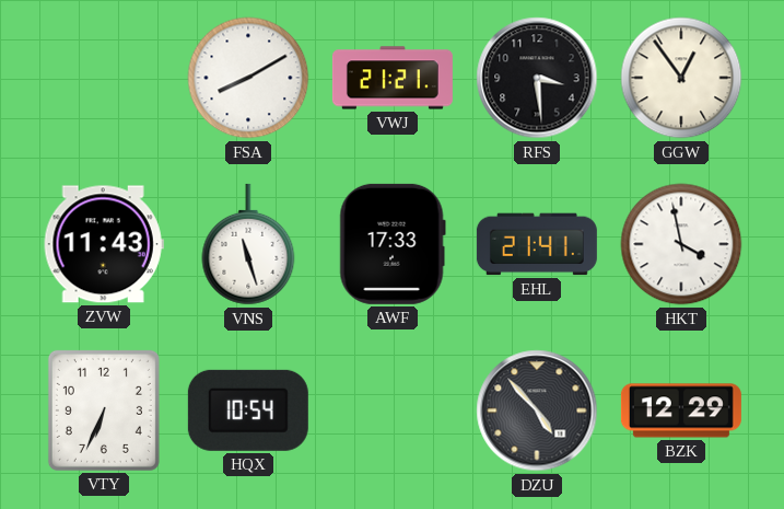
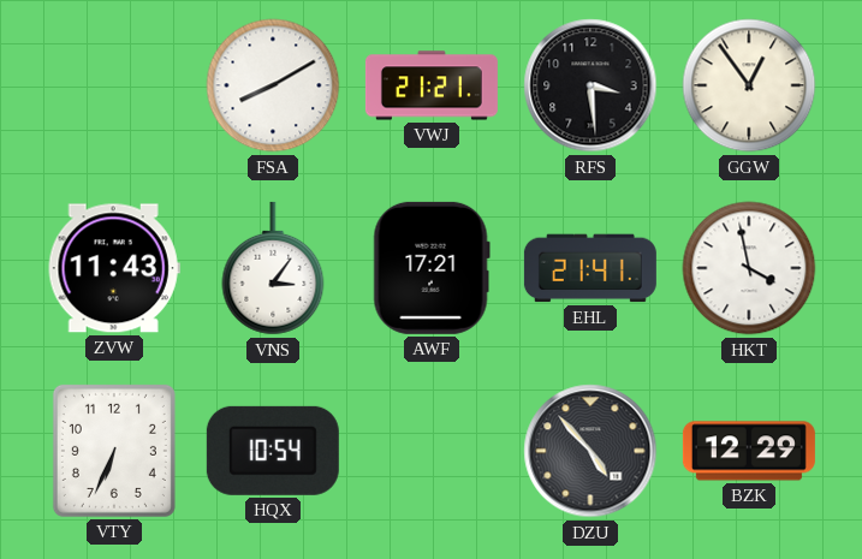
VNS: 11:27 -> 3:06
AWF: 17:33 -> 17:21
